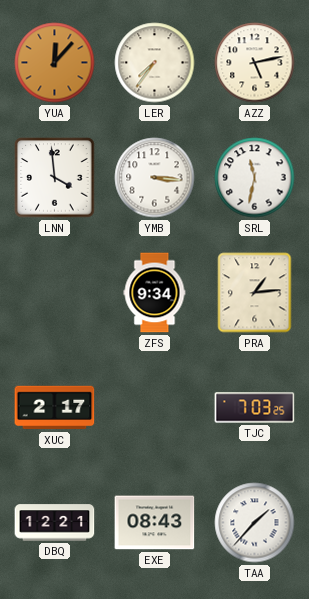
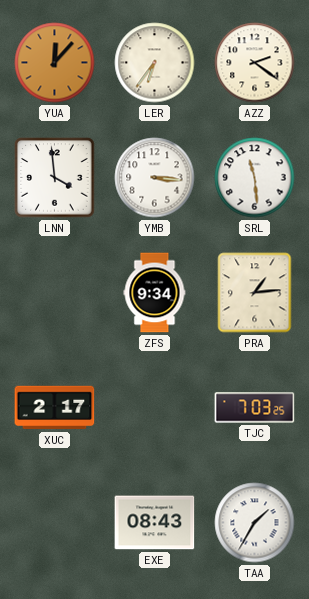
LER: 7:36 -> 6:36
AZZ: 5:13 -> 2:21
SRL: 11:32 -> 11:29
DBQ: 12:21 -> none
TAA: 1:37 -> 1:35
